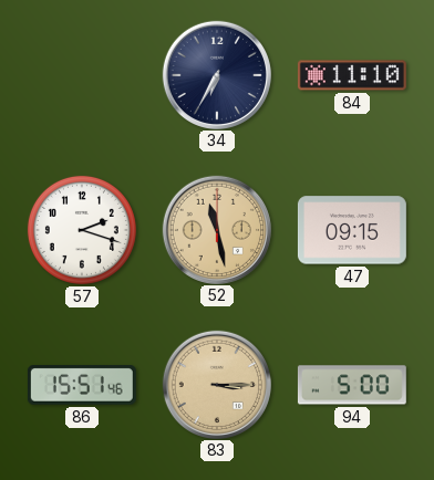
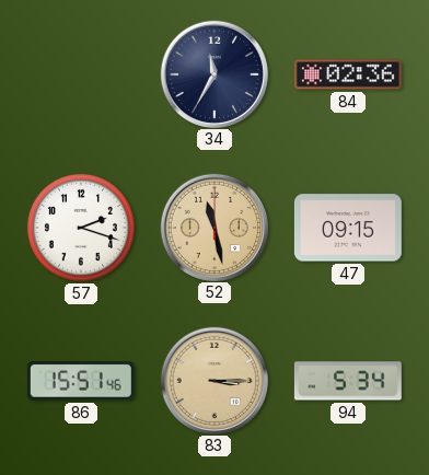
34: 6:35 -> 11:35
84: 11:10 -> 02:36
94: 5:00 -> 5:34
